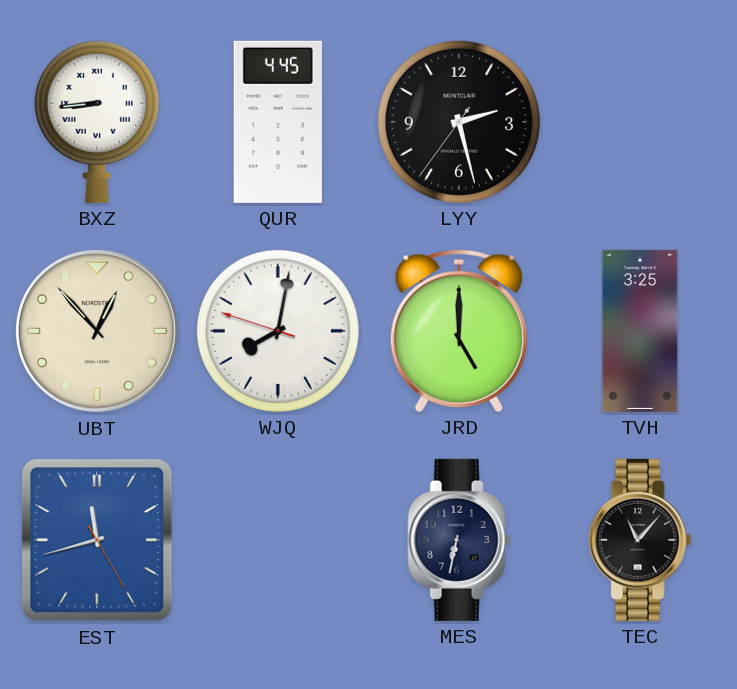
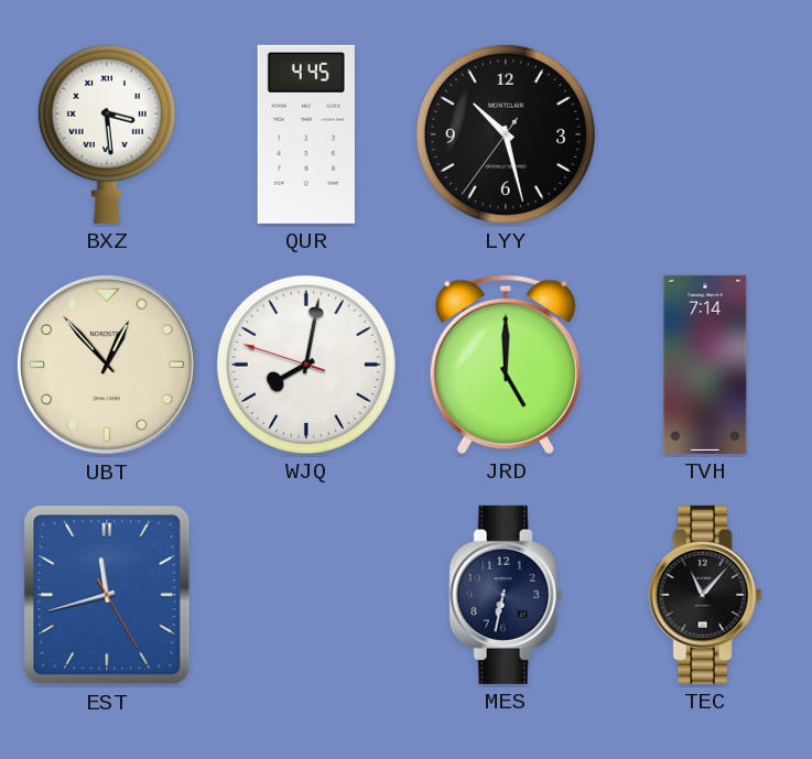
BXZ: 8:44 -> 3:29
LYY: 2:27 -> 10:27
TVH: 3:25 -> 7:14
